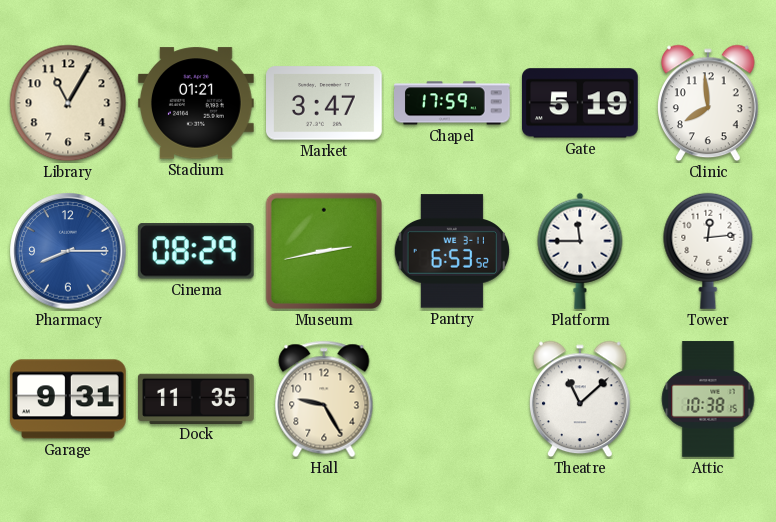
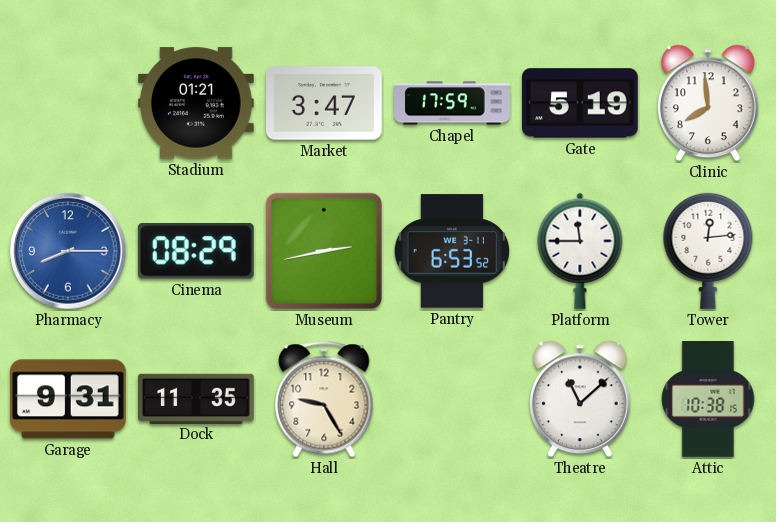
Library: 11:05 -> none
